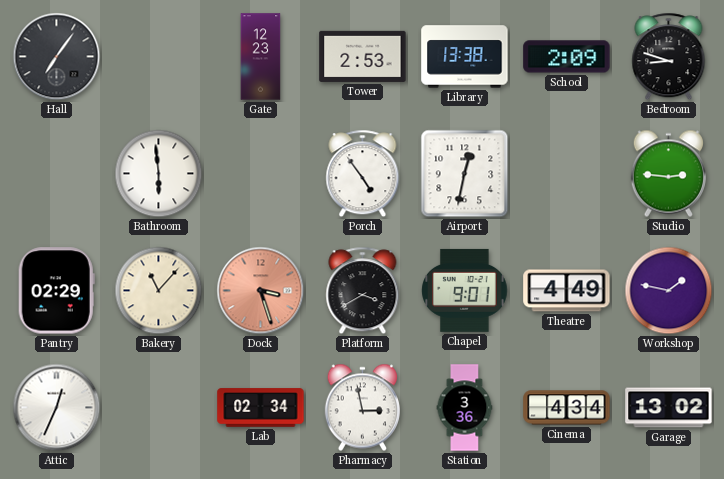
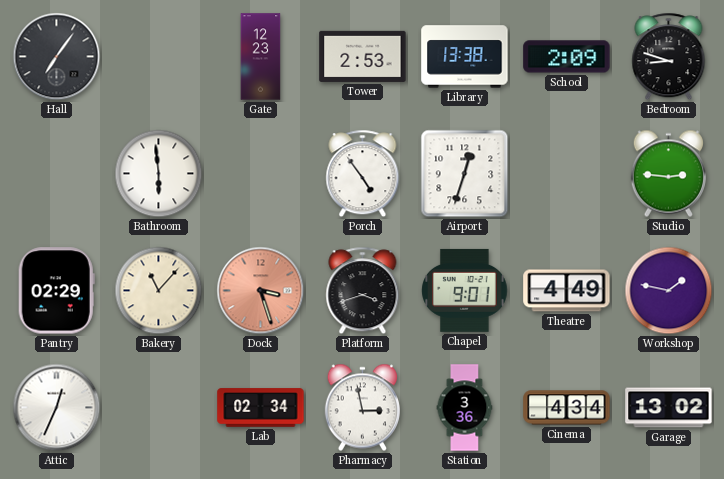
Airport: 12:32 -> 12:33
Platform: 3:40 -> 3:42
